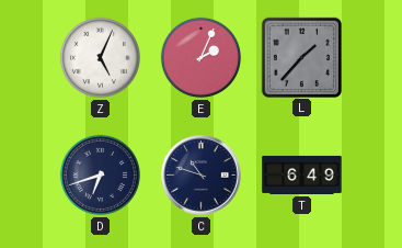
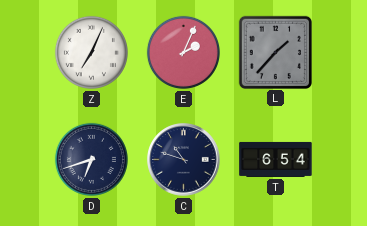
Z: 5:04 -> 7:04
T: 6:49 -> 6:54
